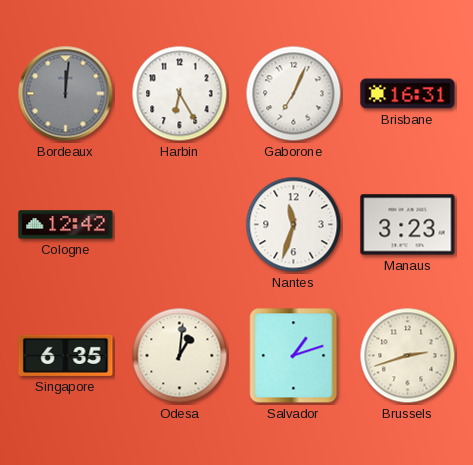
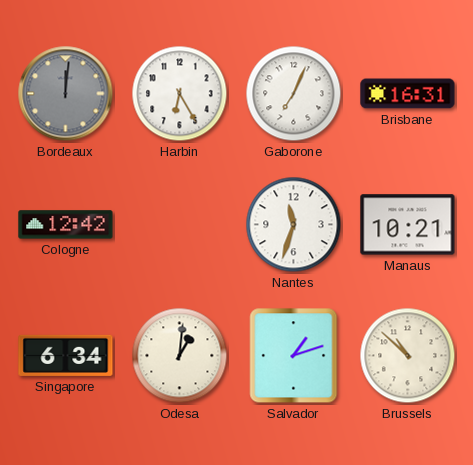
Manaus: 3:23 -> 10:21
Singapore: 6:35 -> 6:34
Brussels: 2:42 -> 10:52
